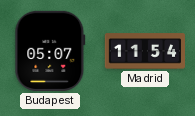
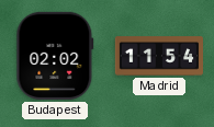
Budapest: 05:07 -> 02:02
